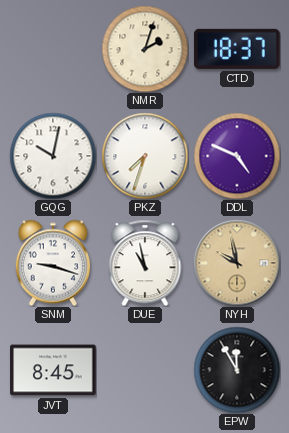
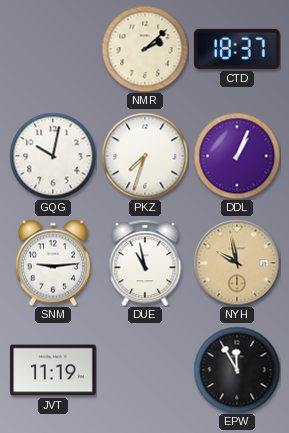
NMR: 2:03 -> 2:08
DDL: 4:49 -> 1:04
SNM: 9:18 -> 9:14
JVT: 8:45 -> 11:19
